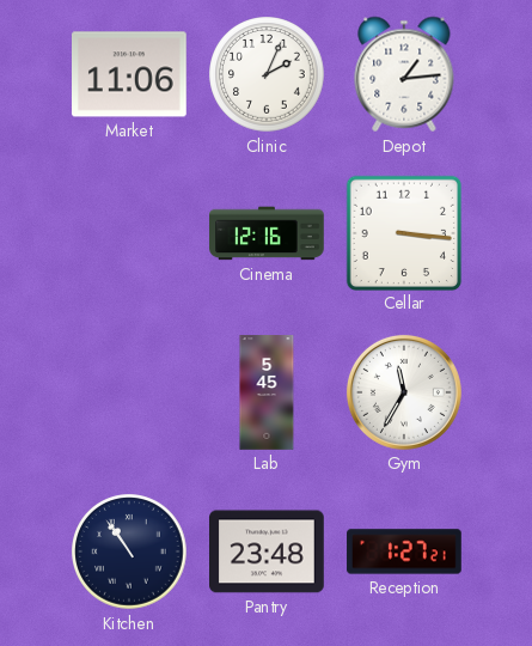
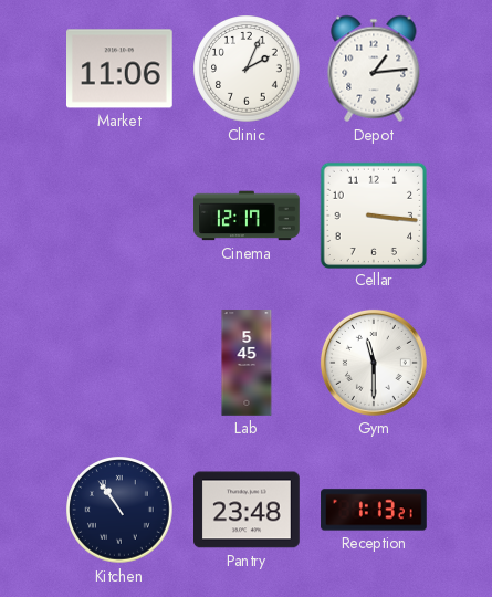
Cinema: 12:16 -> 12:17
Gym: 11:35 -> 11:30
Reception: 1:27 -> 1:13
